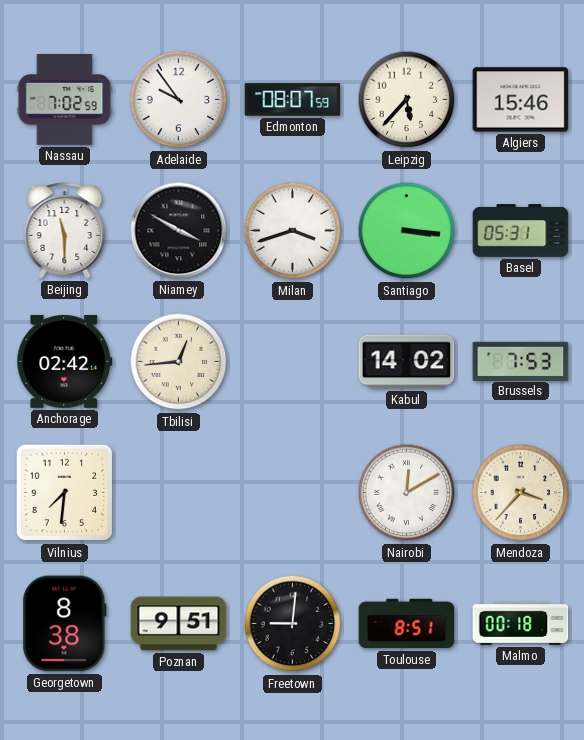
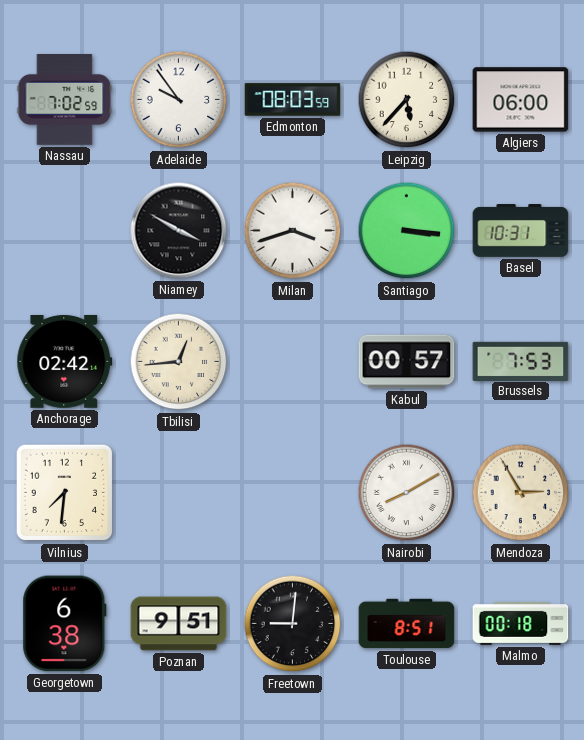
Edmonton: 08:07 -> 08:03
Algiers: 15:46 -> 06:00
Beijing: 11:30 -> none
Basel: 05:31 -> 10:31
Kabul: 14:02 -> 00:57
Nairobi: 12:10 -> 8:10
Mendoza: 3:37 -> 2:55
Georgetown: 8:38 -> 6:38
